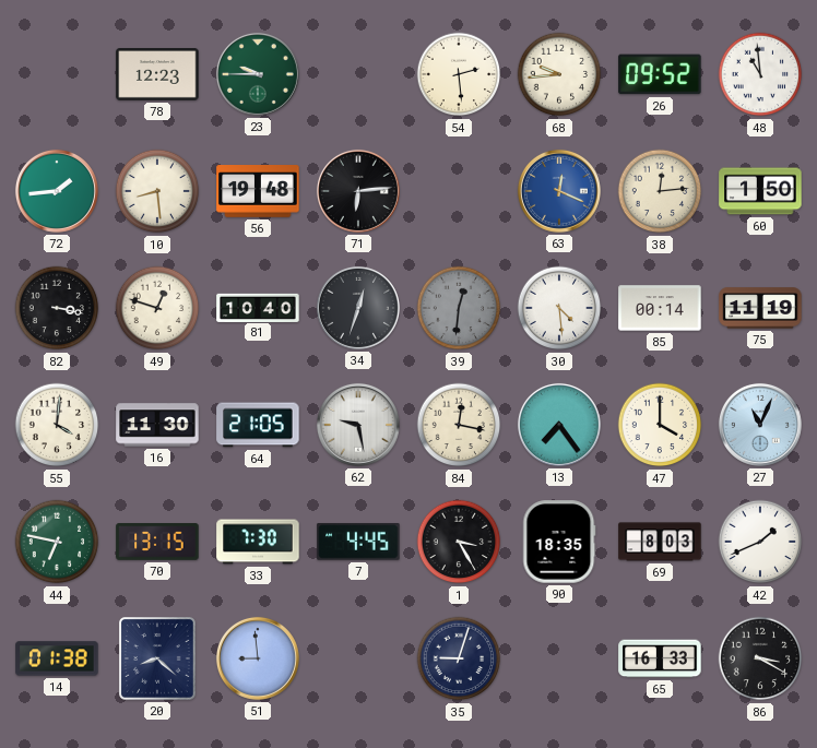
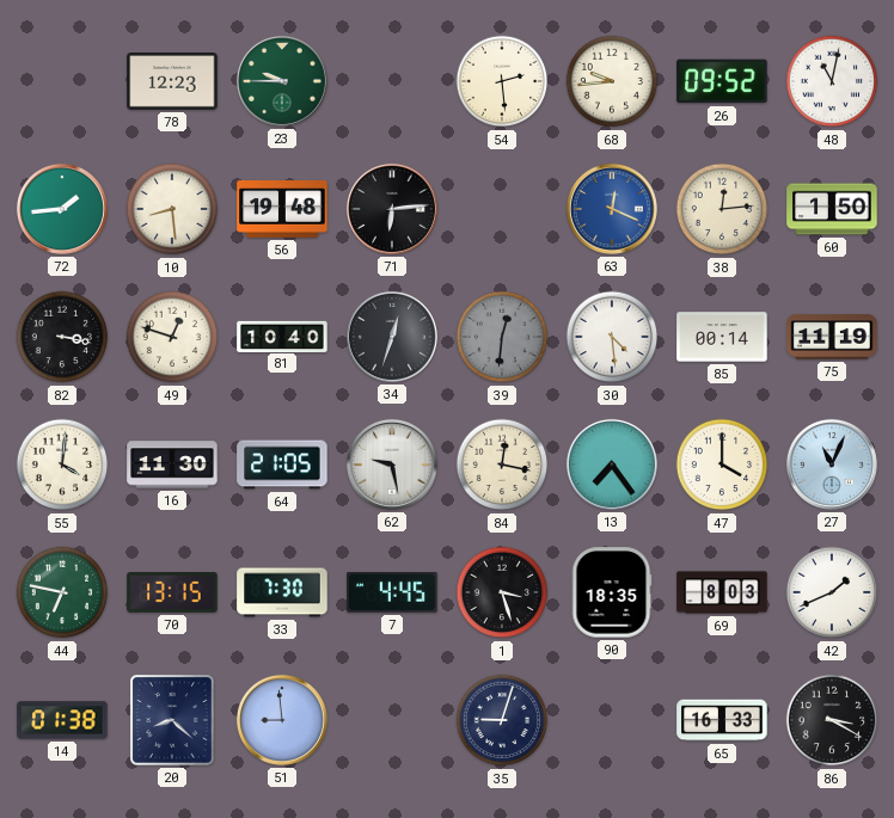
48: 10:59 -> 11:02
1: 3:25 -> 3:27
